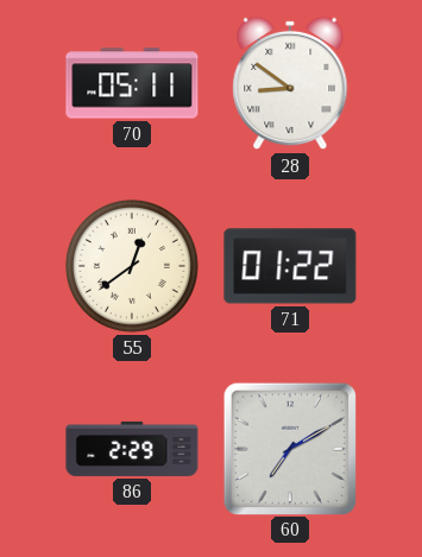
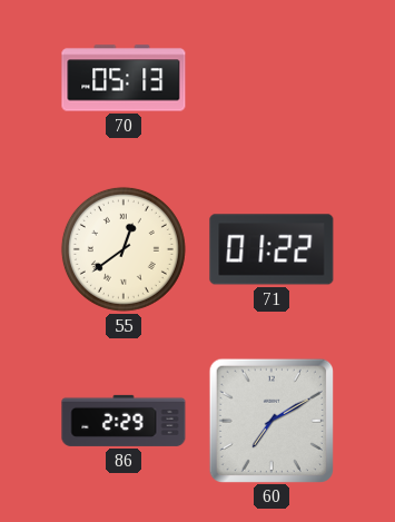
70: 05:11 -> 05:13
28: 8:51 -> none
